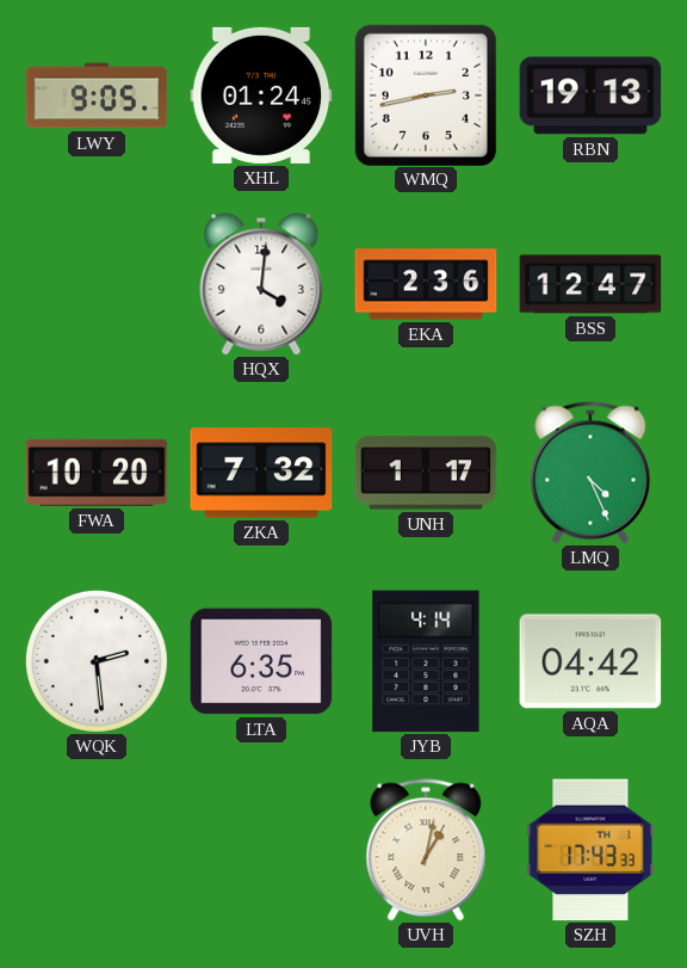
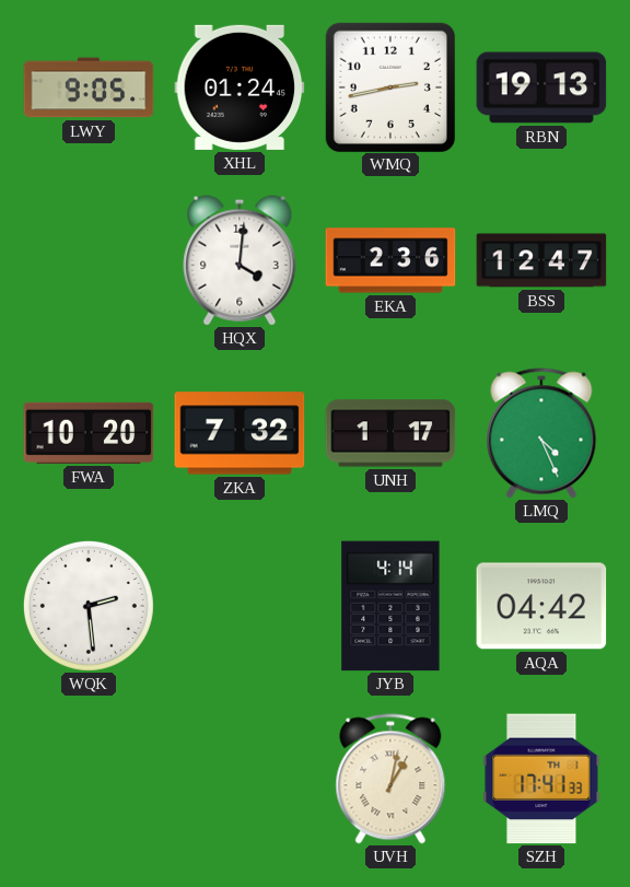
LTA: 6:35 -> none
SZH: 17:43 -> 17:41
